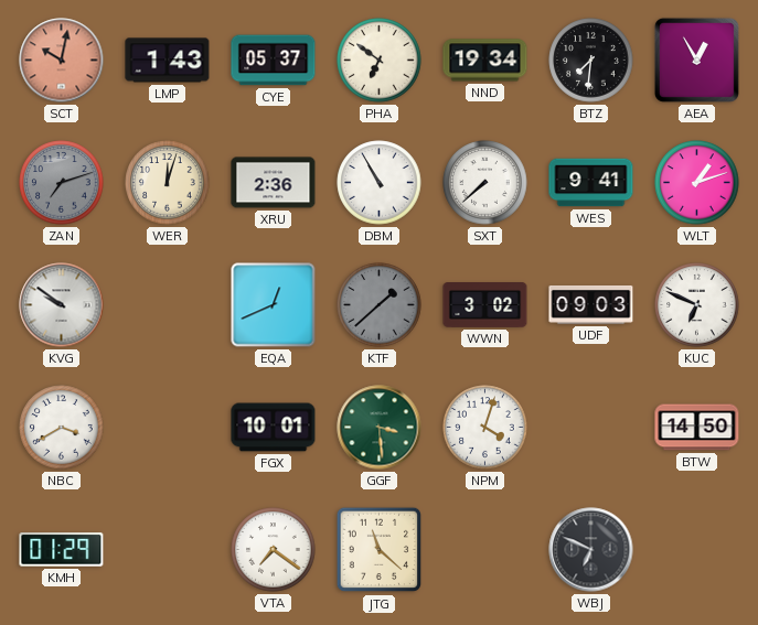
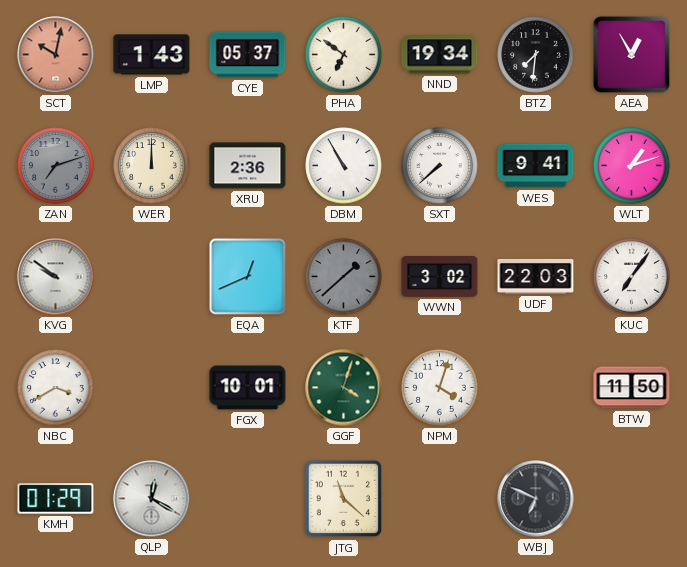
WER: 12:03 -> 12:00
UDF: 09:03 -> 22:03
KUC: 6:49 -> 7:06
GGF: 3:29 -> 4:03
BTW: 14:50 -> 11:50
QLP: none -> 12:20
VTA: 7:21 -> none
